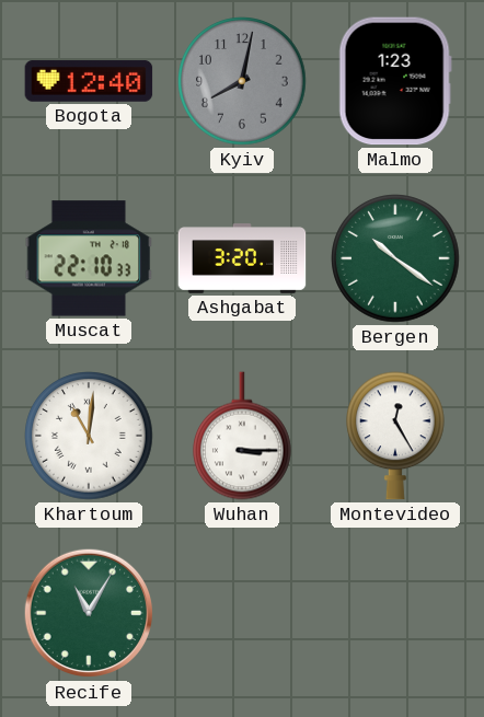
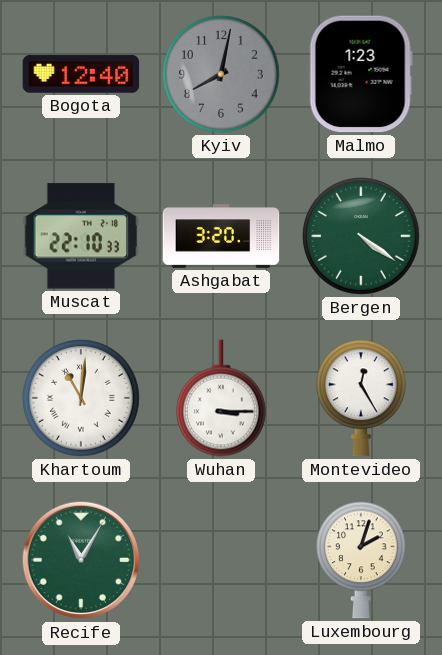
Bergen: 10:21 -> 4:21
Luxembourg: none -> 2:03
